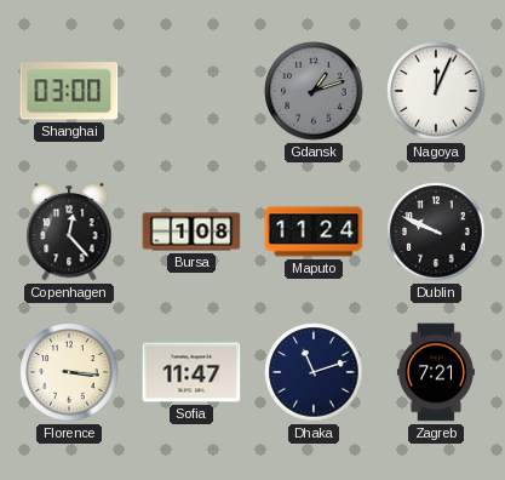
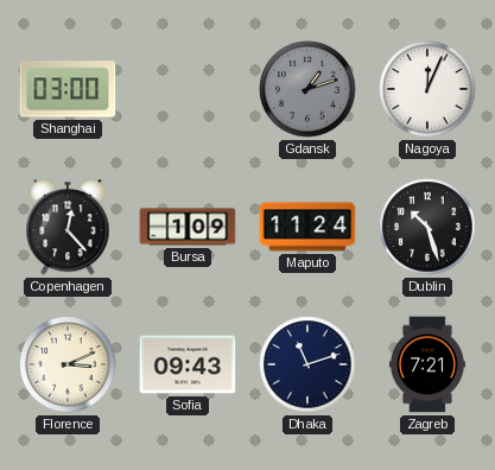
Bursa: 1:08 -> 1:09
Dublin: 9:49 -> 10:27
Florence: 3:16 -> 3:11
Sofia: 11:47 -> 09:43
